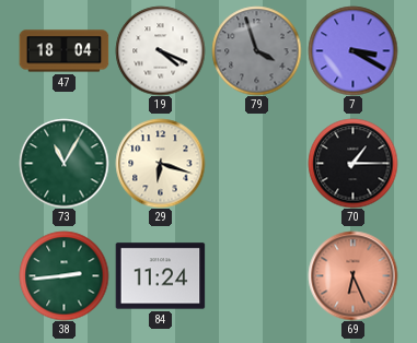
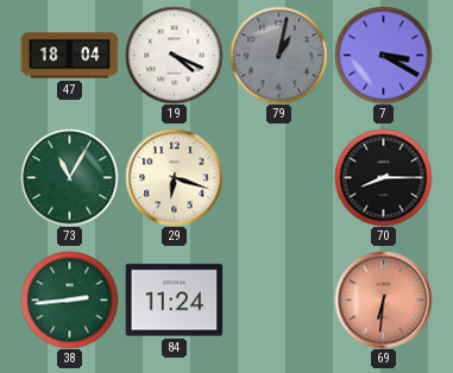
79: 3:57 -> 1:02
70: 1:15 -> 8:15
69: 6:26 -> 6:31
